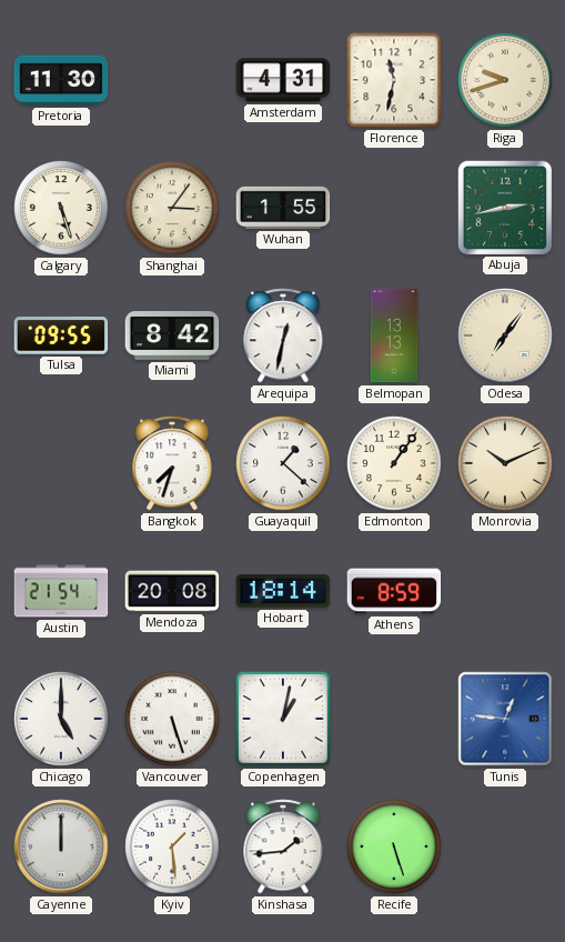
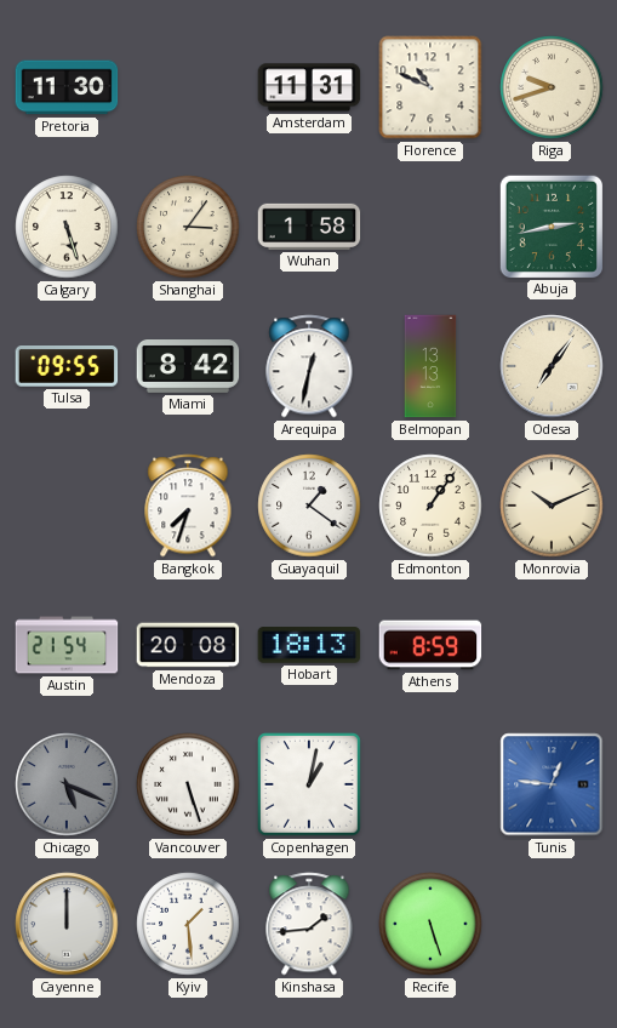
Amsterdam: 4:31 -> 11:31
Florence: 11:32 -> 10:49
Wuhan: 1:55 -> 1:58
Guayaquil: 1:22 -> 1:21
Hobart: 18:14 -> 18:13
Chicago: 5:00 -> 5:19
Chicago dial: white -> grey
